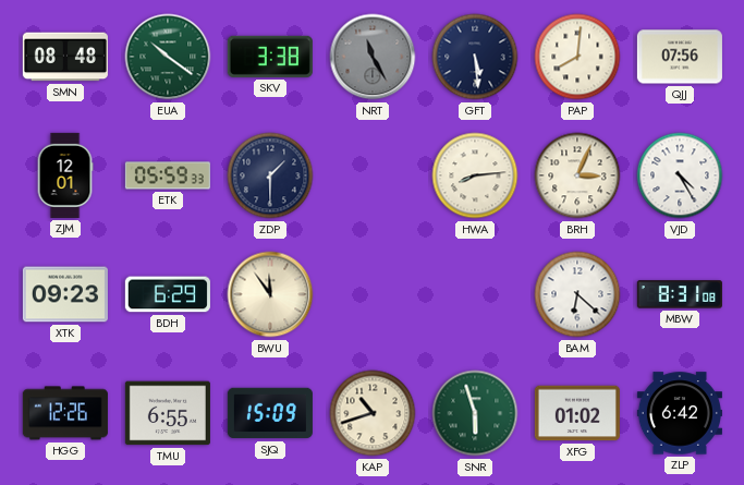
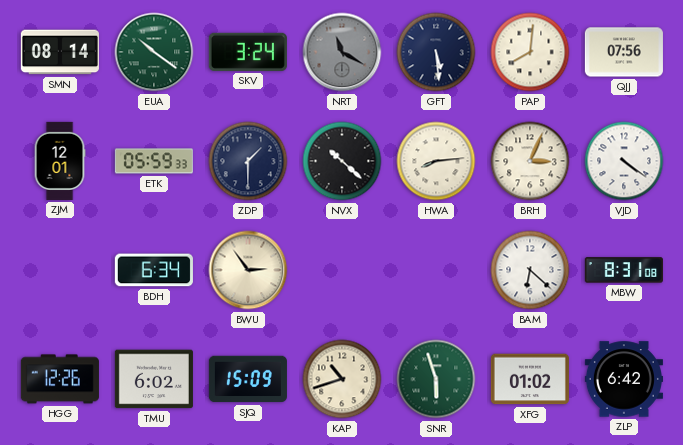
SMN: 08:48 -> 08:14
SKV: 3:38 -> 3:24
NRT: 11:25 -> 11:20
NVX: none -> 10:22
VJD: 4:25 -> 4:21
XTK: 09:23 -> none
BDH: 6:29 -> 6:34
BWU: 11:54 -> 2:54
TMU: 6:55 -> 6:02
